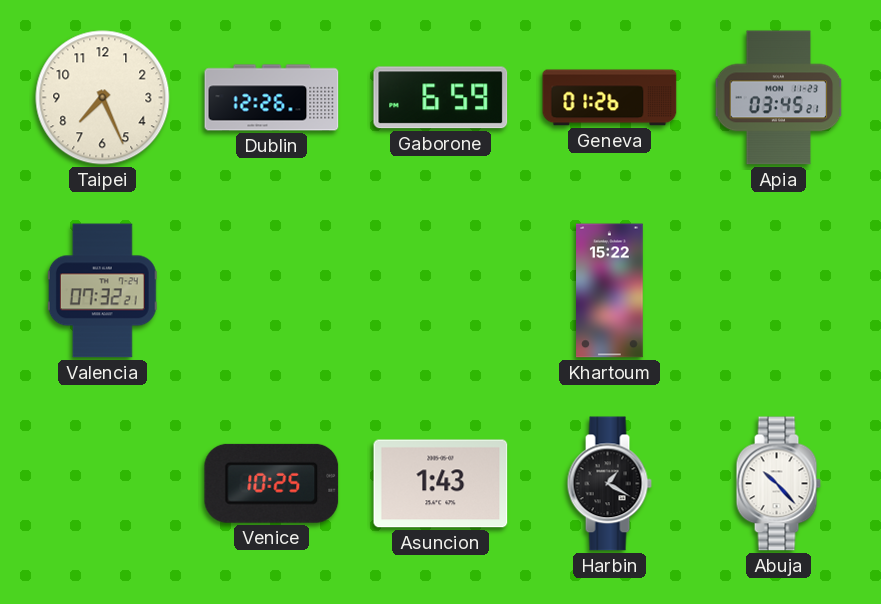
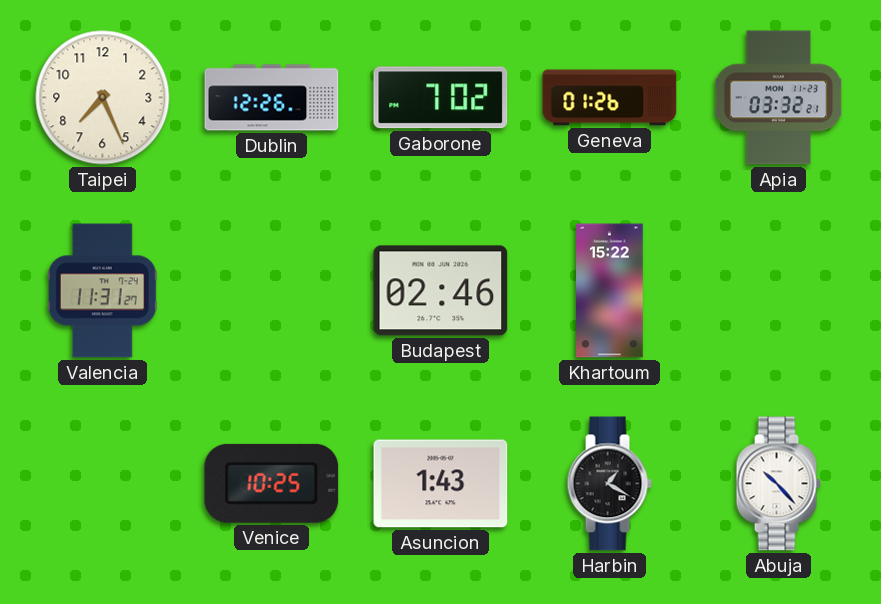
Gaborone: 6:59 -> 7:02
Apia: 03:45 -> 03:32
Valencia: 07:32 -> 11:31
Budapest: none -> 02:46
